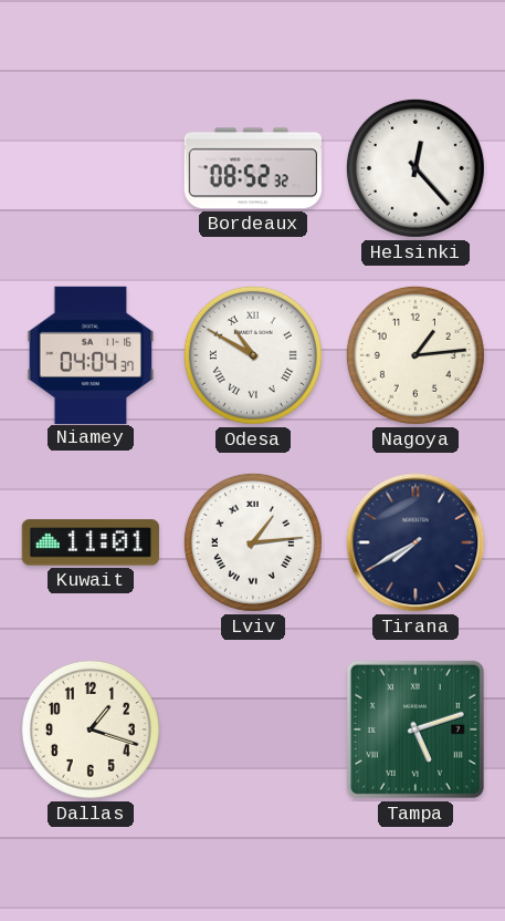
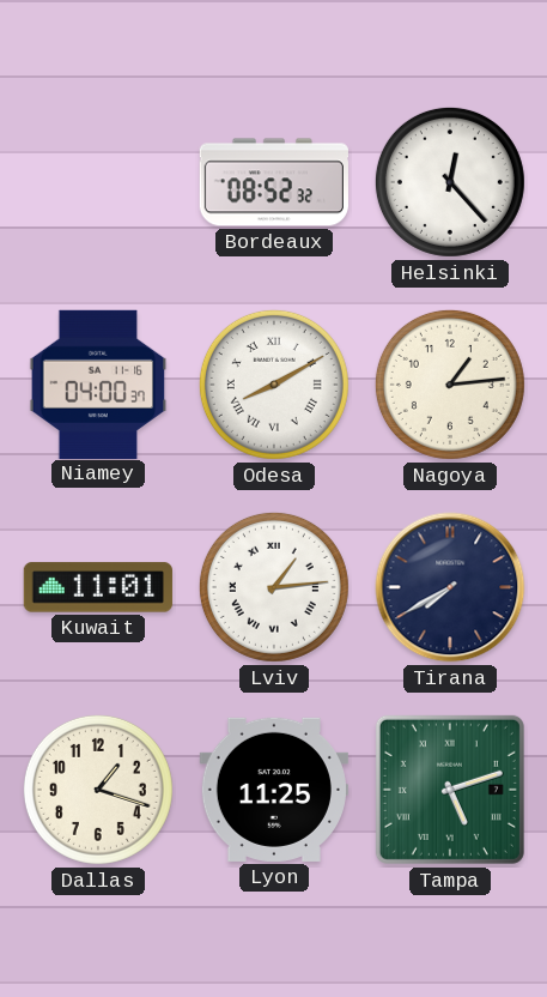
Niamey: 04:04 -> 04:00
Odesa: 10:50 -> 8:10
Lyon: none -> 11:25
